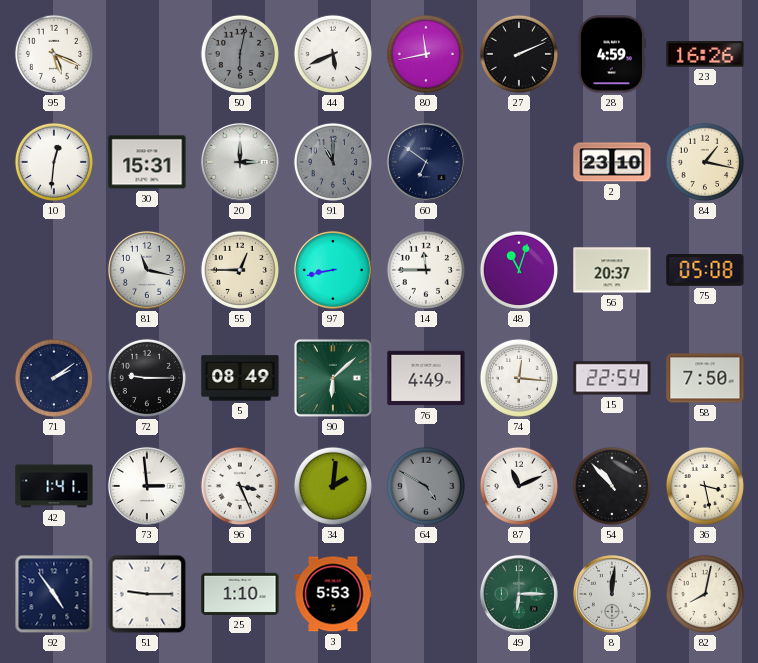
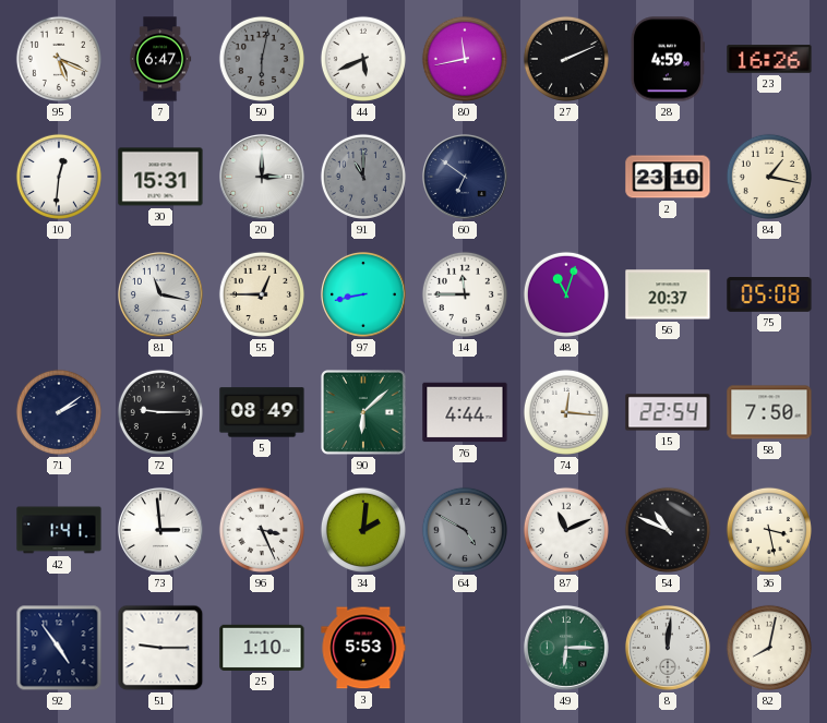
7: none -> 6:47
76: 4:49 -> 4:44
54: 10:53 -> 10:49
